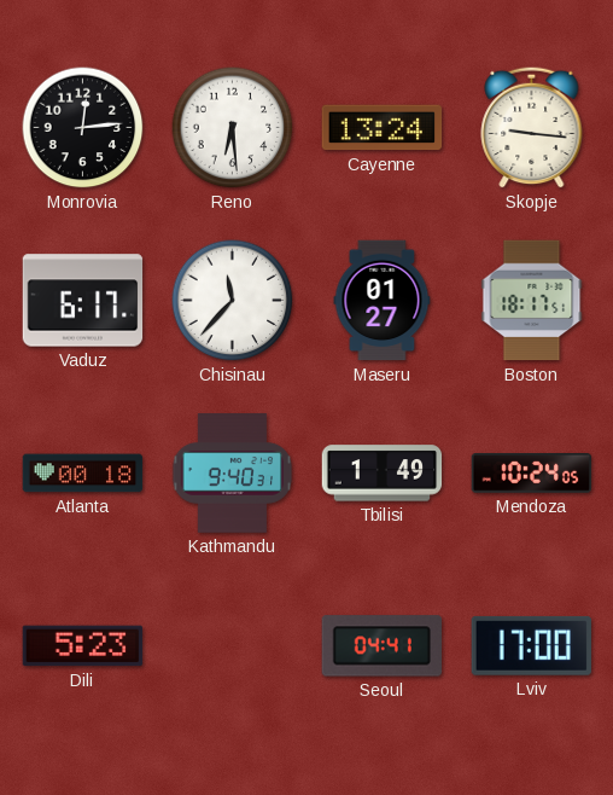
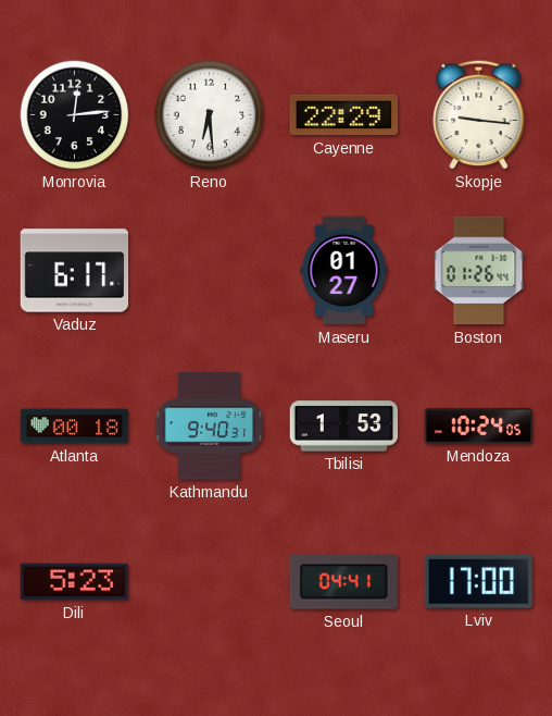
Cayenne: 13:24 -> 22:29
Chisinau: 11:37 -> none
Boston: 18:17 -> 01:26
Tbilisi: 1:49 -> 1:53
